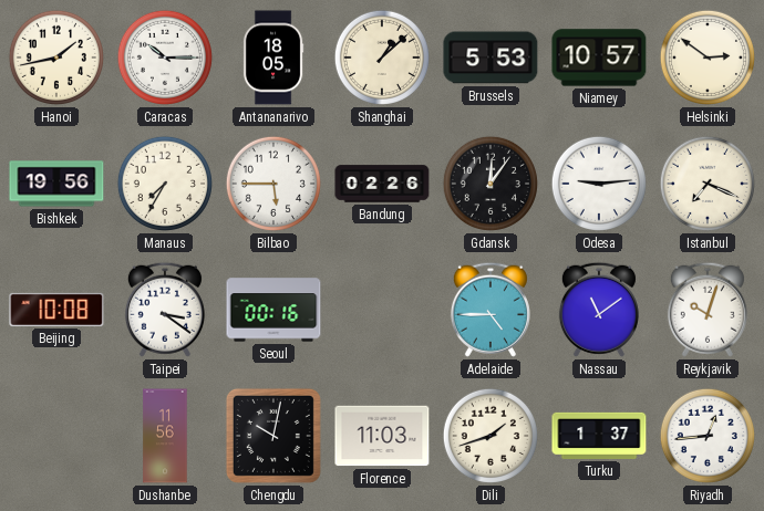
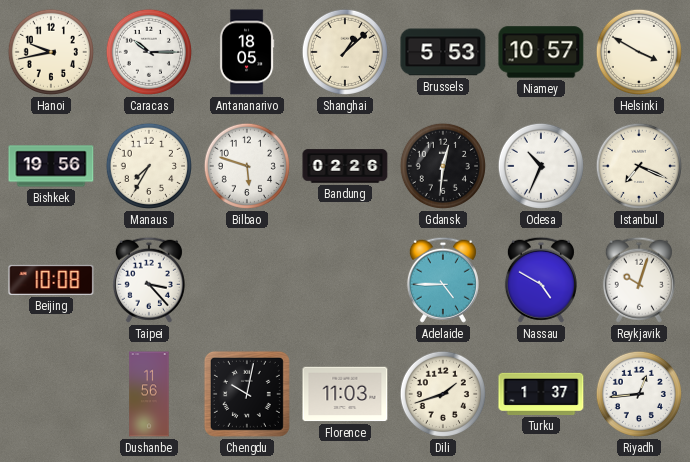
Hanoi: 1:43 -> 9:43
Helsinki: 2:51 -> 3:50
Bilbao: 5:45 -> 5:48
Gdansk: 12:06 -> 12:31
Odesa: 9:14 -> 10:34
Taipei: 3:21 -> 3:23
Seoul: 00:16 -> none
Nassau: 11:09 -> 4:50
